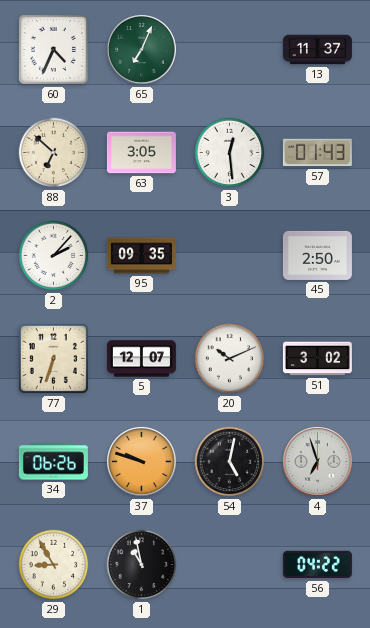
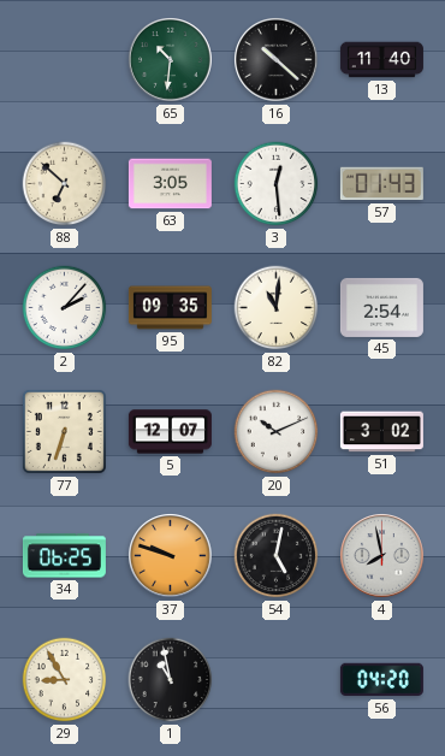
60: 4:34 -> none
65: 7:04 -> 10:31
16: none -> 10:22
13: 11:37 -> 11:40
82: none -> 11:01
45: 2:50 -> 2:54
34: 06:26 -> 06:25
4: 6:57 -> 7:58
56: 04:22 -> 04:20
